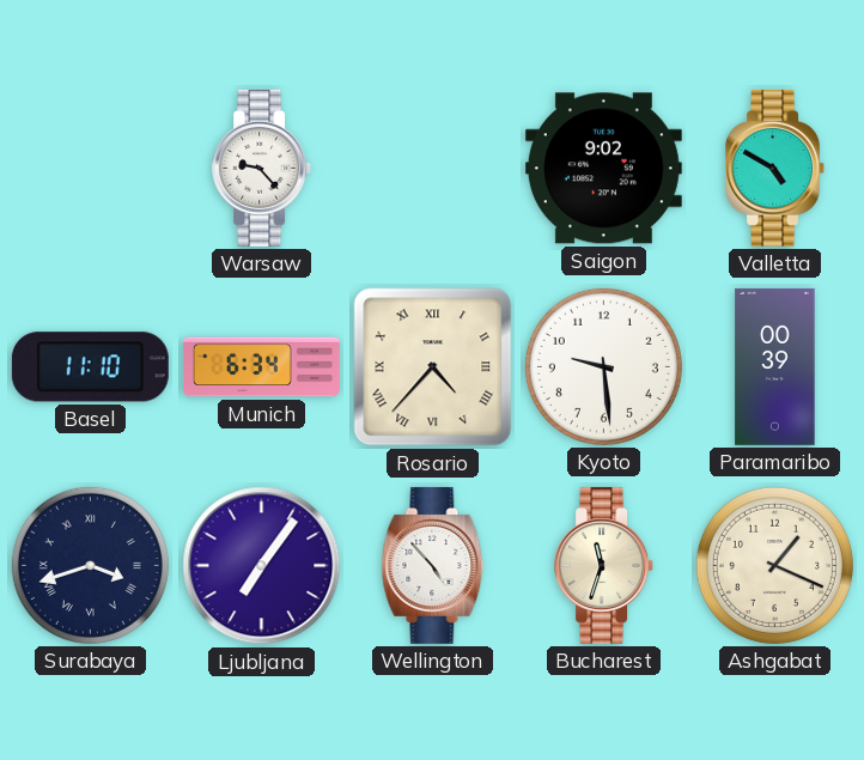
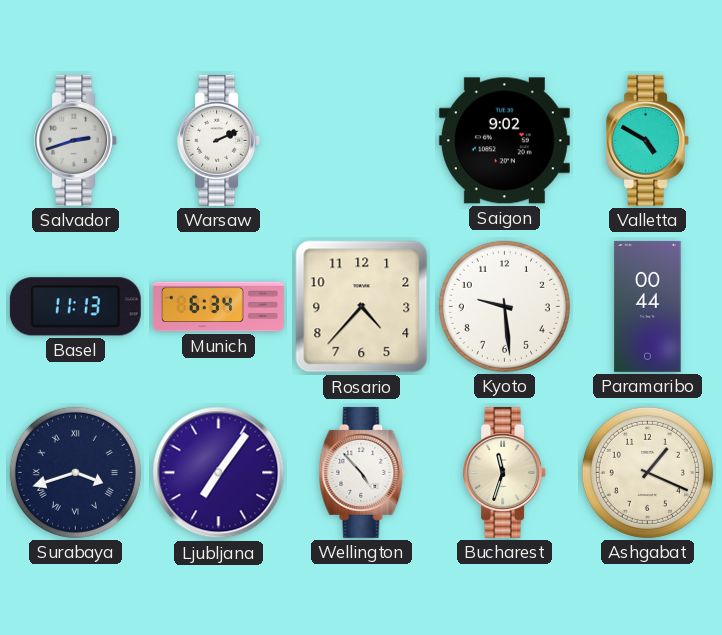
Salvador: none -> 2:42
Warsaw: 9:23 -> 2:11
Basel: 11:10 -> 11:13
Rosario numerals: Roman -> Arabic
Paramaribo: 00:39 -> 00:44
